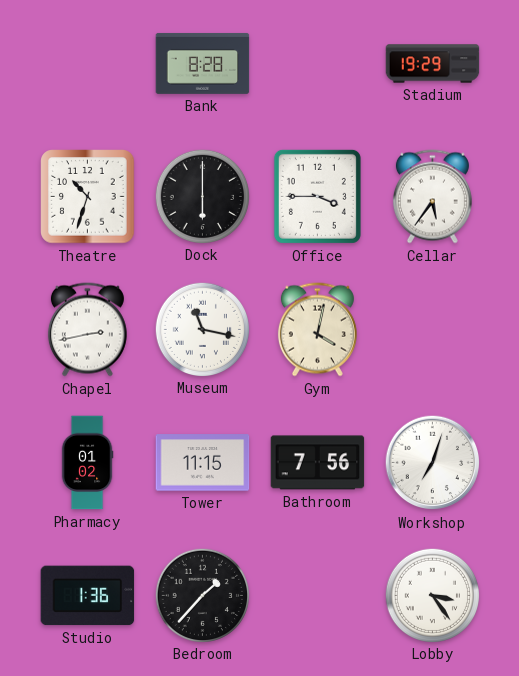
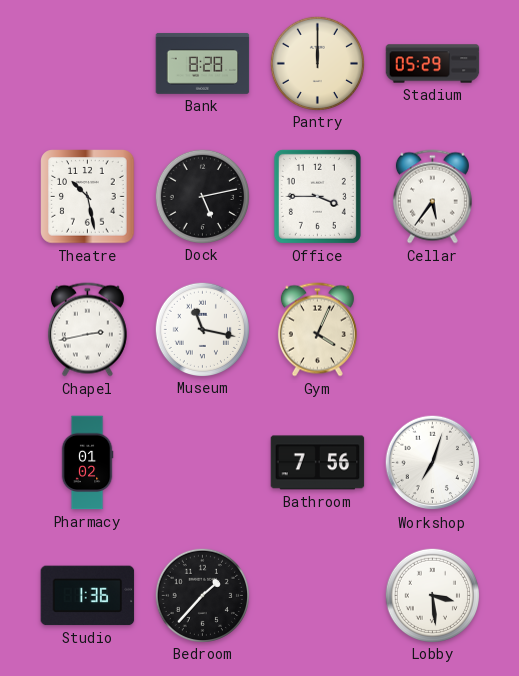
Pantry: none -> 12:00
Stadium: 19:29 -> 05:29
Theatre: 10:33 -> 10:28
Dock: 6:00 -> 5:13
Gym: 4:02 -> 4:04
Tower: 11:15 -> none
Lobby: 3:24 -> 3:29
